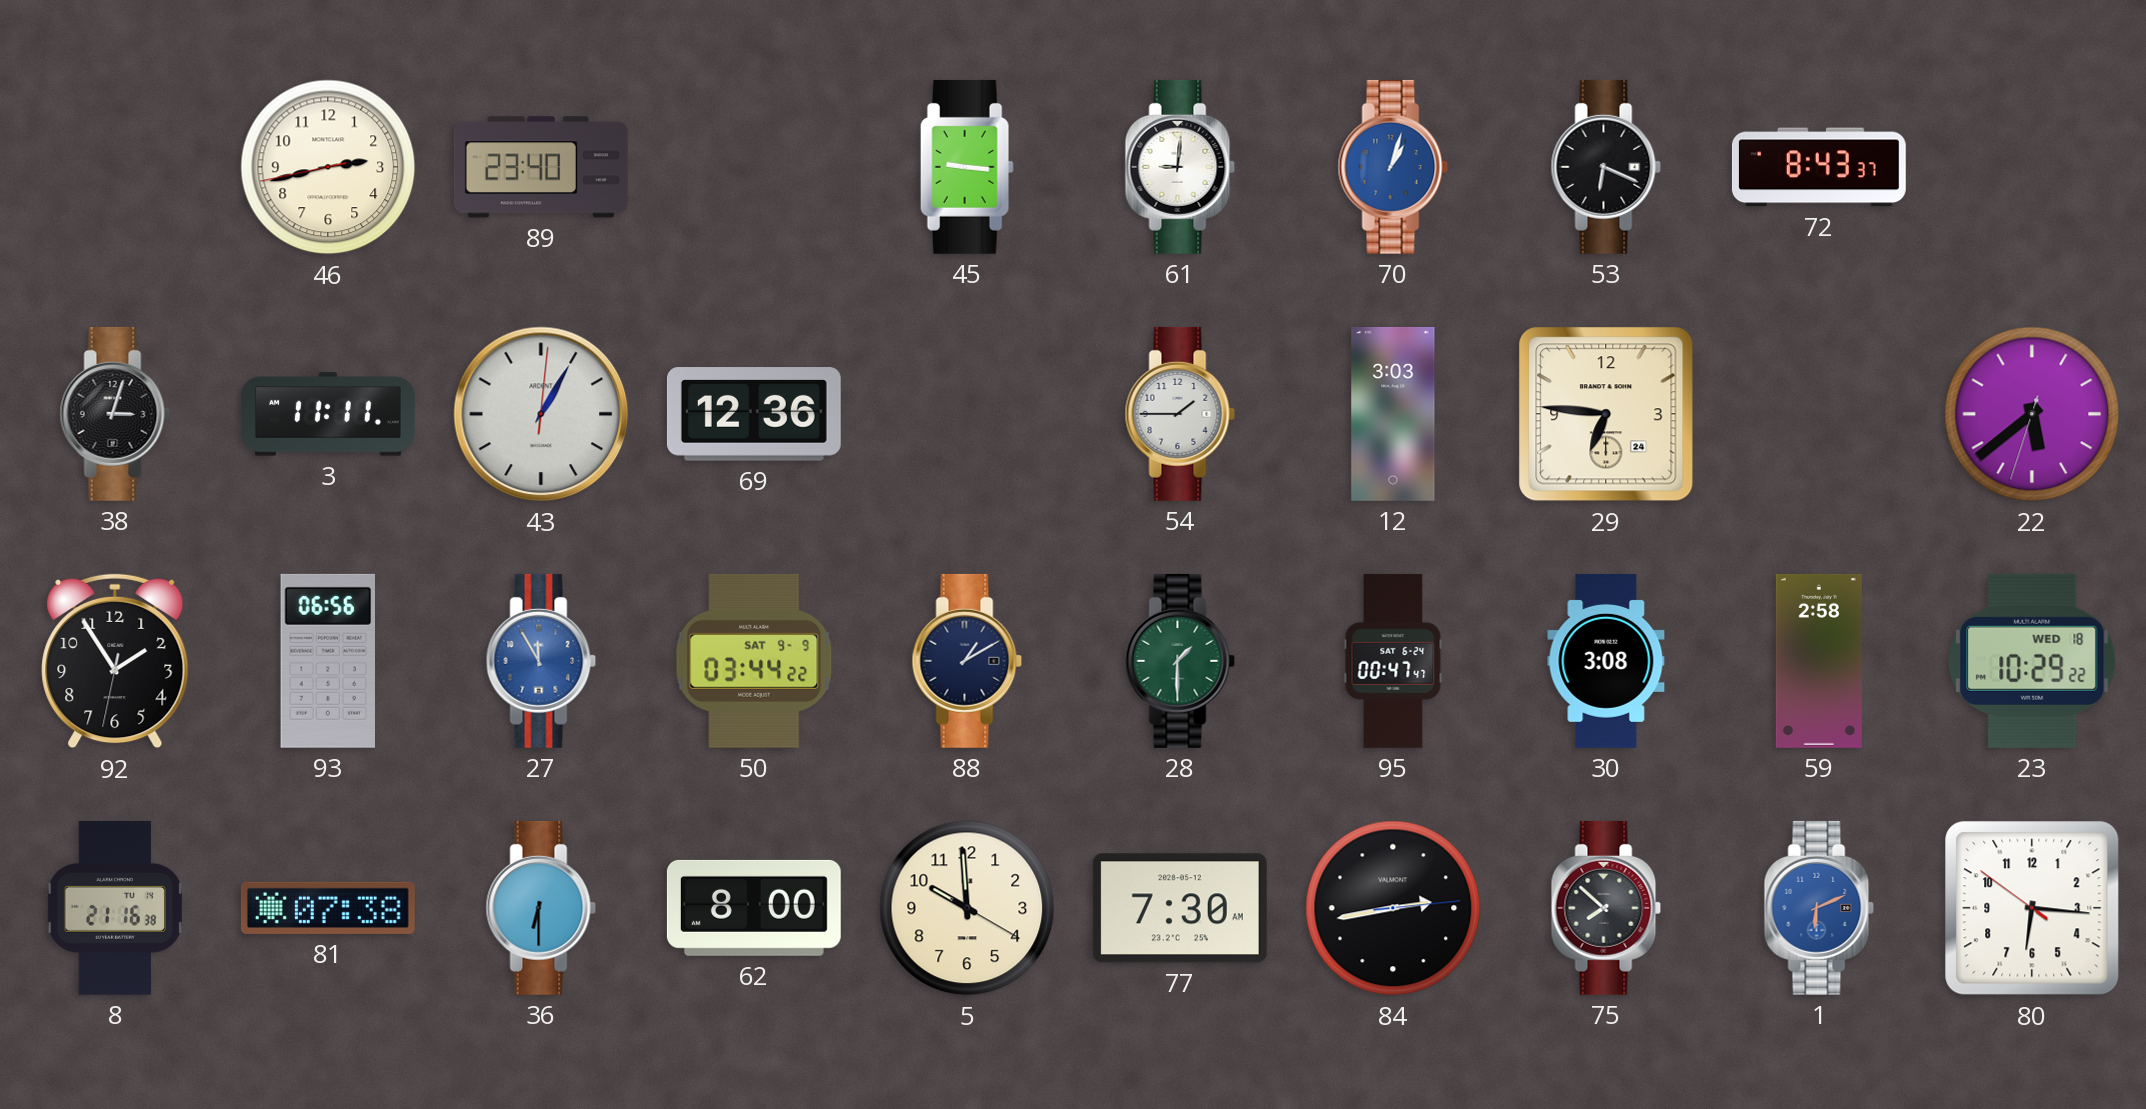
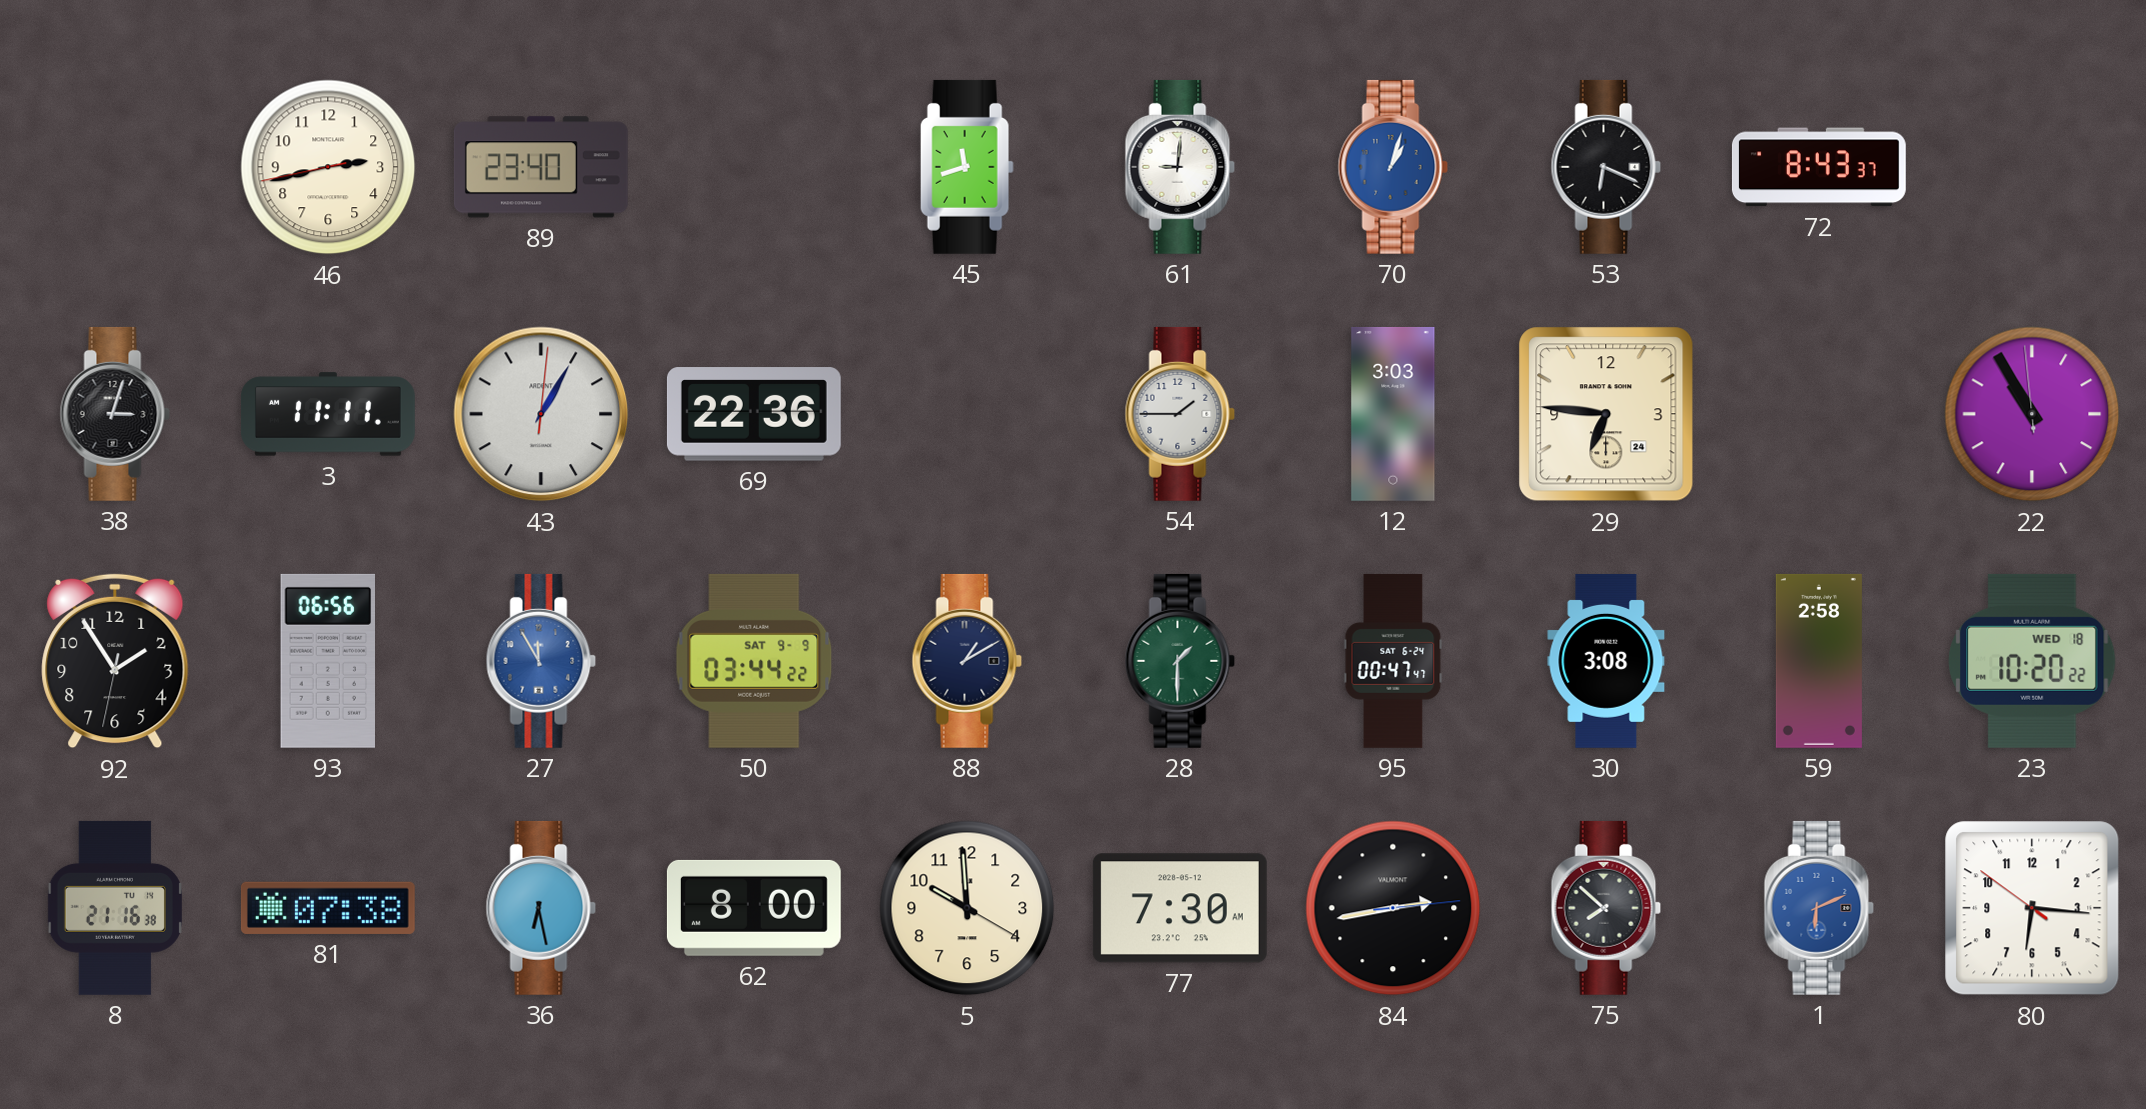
45: 9:16 -> 11:42
69: 12:36 -> 22:36
22: 5:38 -> 10:54
23: 10:29 -> 10:20
36: 6:30 -> 6:28
